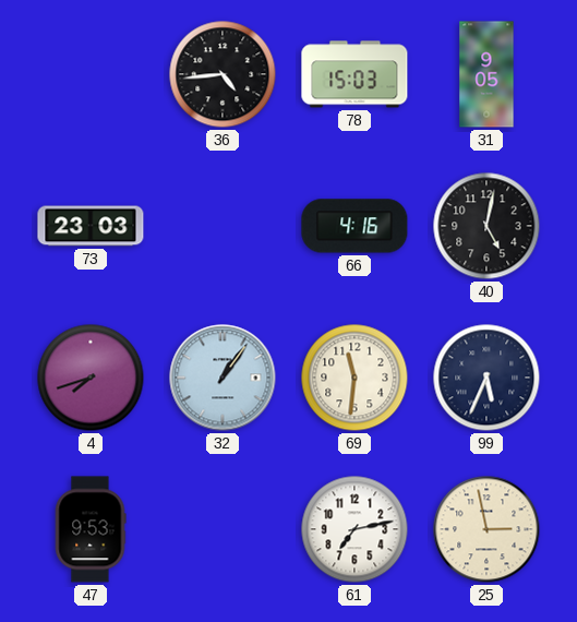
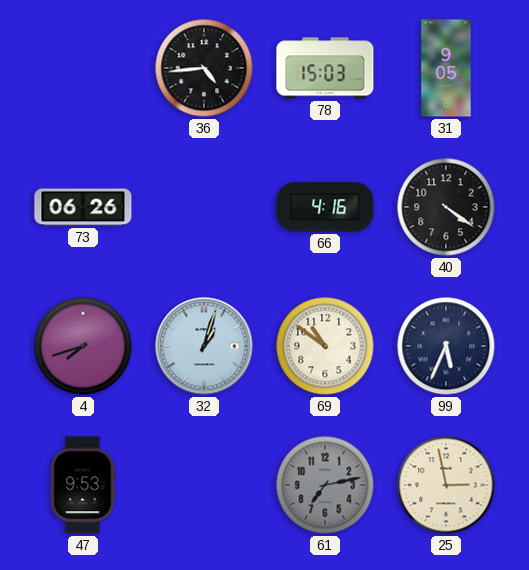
73: 23:03 -> 06:26
40: 5:02 -> 4:21
32: 1:06 -> 1:03
69: 11:31 -> 10:51
61 dial: white -> grey
